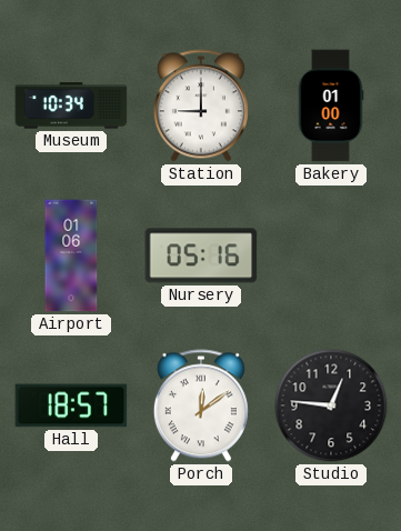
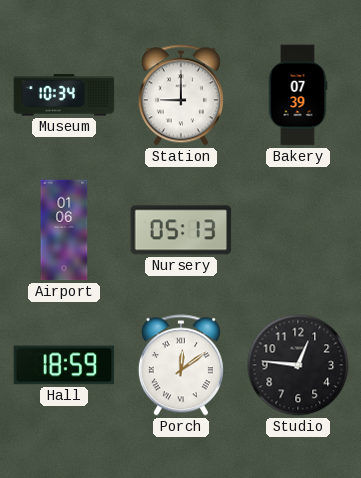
Bakery: 01:00 -> 07:39
Nursery: 05:16 -> 05:13
Hall: 18:57 -> 18:59
